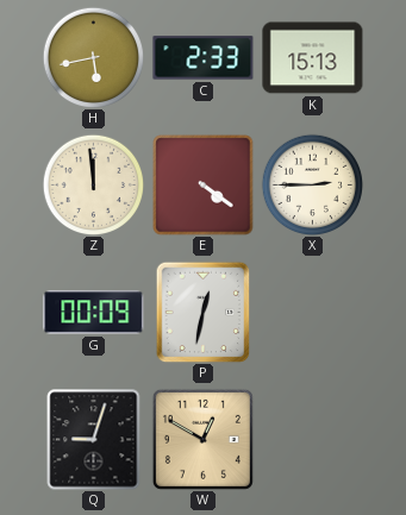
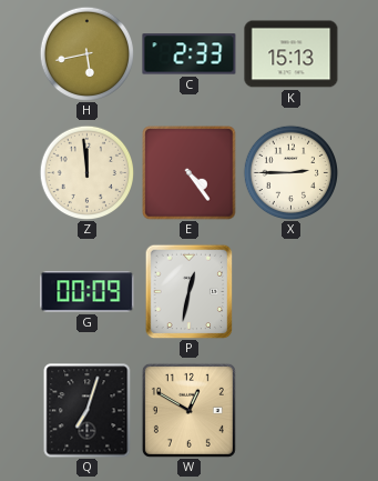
E: 4:21 -> 4:24
Q: 9:03 -> 7:03
